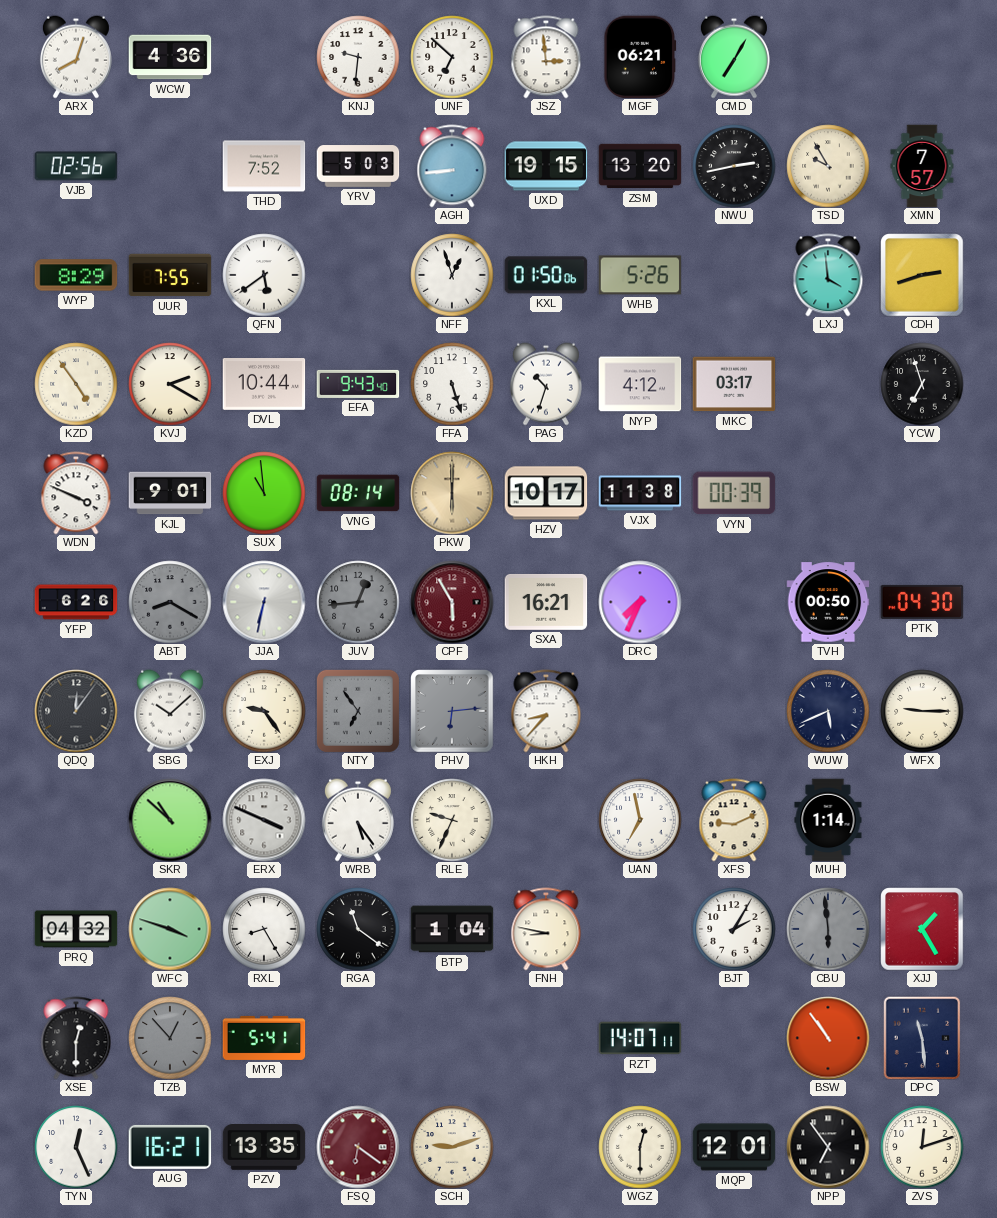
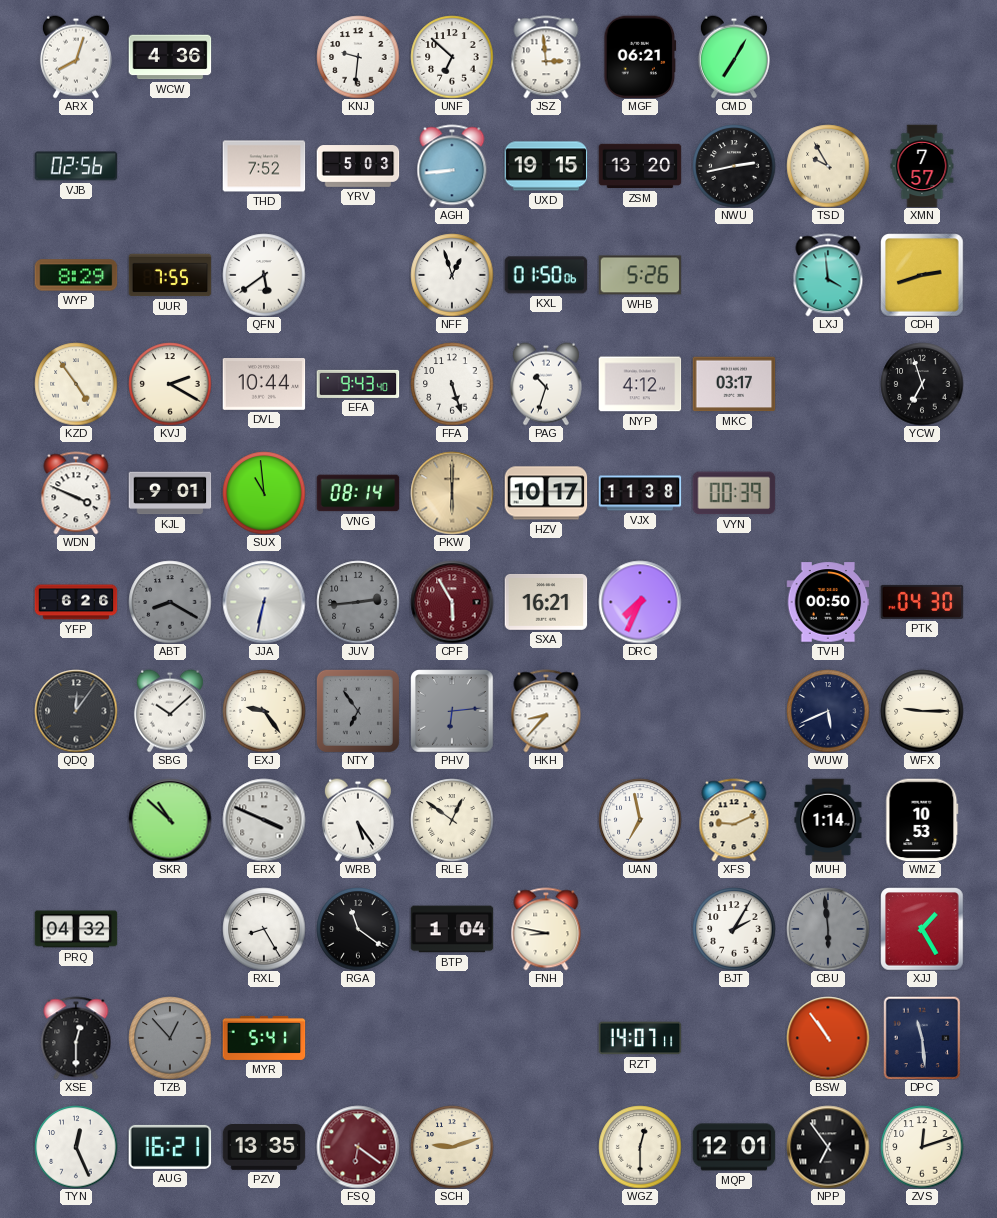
JUV: 12:44 -> 2:44
RLE: 9:34 -> 12:51
WMZ: none -> 10:53
WFC: 3:48 -> none
